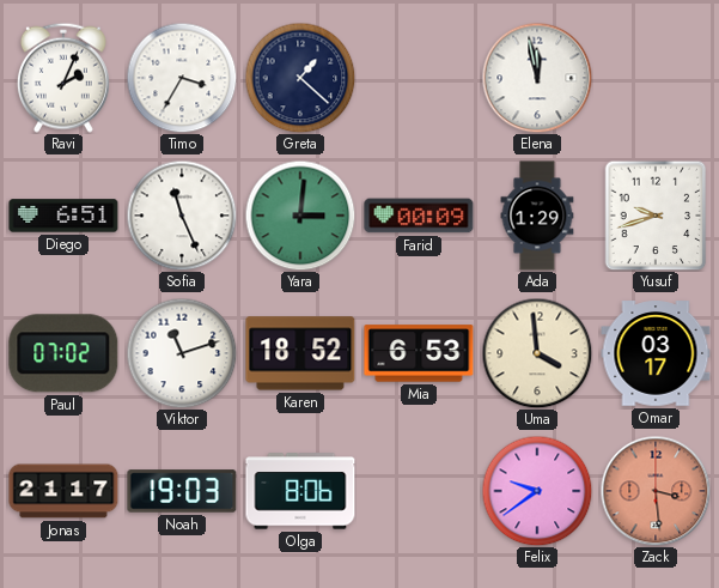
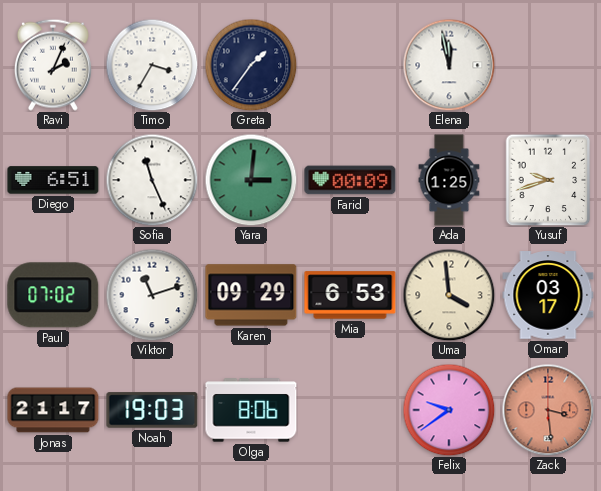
Greta: 1:22 -> 1:36
Ada: 1:29 -> 1:25
Karen: 18:52 -> 09:29
